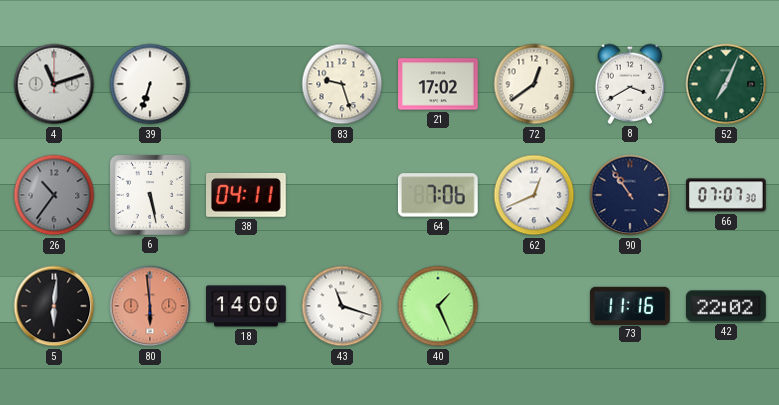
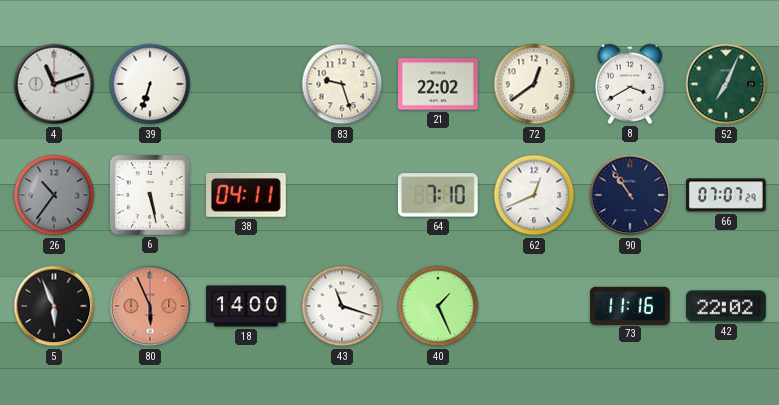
21: 17:02 -> 22:02
64: 7:06 -> 7:10
66: 07:07:30 -> 07:07:29
5: 6:01 -> 5:56
80: 5:59 -> 5:56
